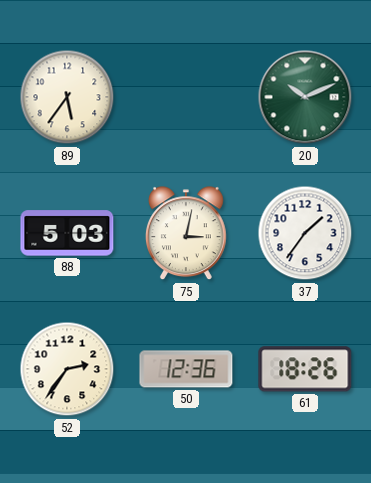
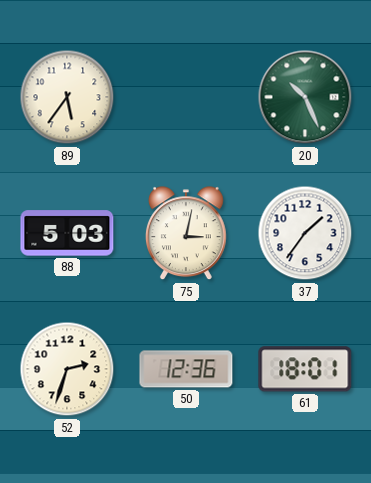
20: 10:11 -> 10:26
52: 2:36 -> 2:33
61: 18:26 -> 18:01
